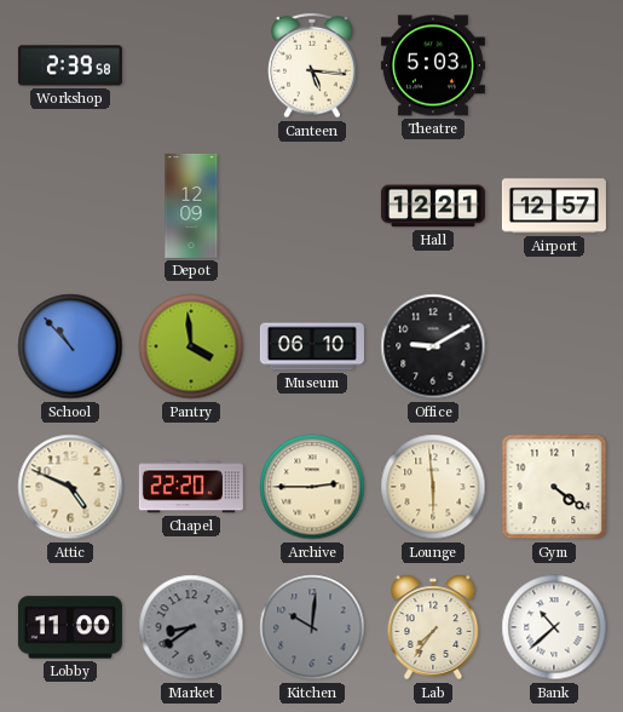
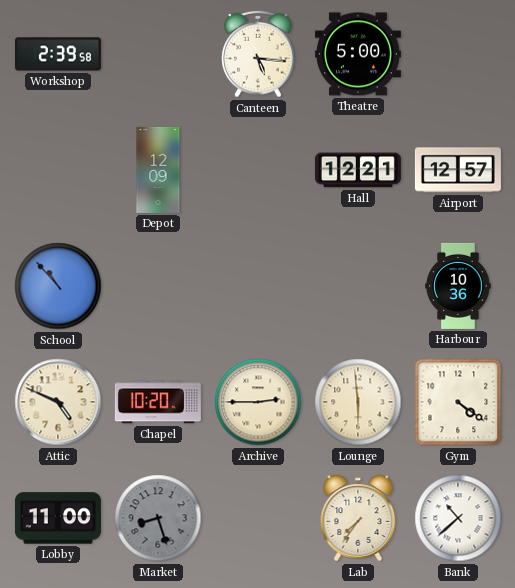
Theatre: 5:03 -> 5:00
Pantry: 3:59 -> none
Museum: 06:10 -> none
Office: 9:10 -> none
Harbour: none -> 10:36
Chapel: 22:20 -> 10:20
Market: 8:39 -> 8:27
Kitchen: 10:01 -> none
